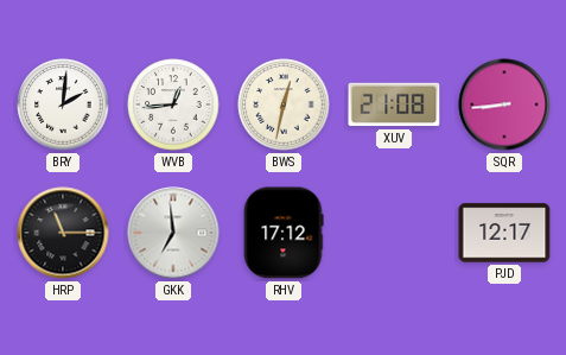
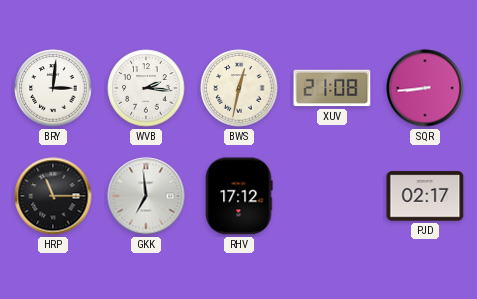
BRY: 2:01 -> 3:01
WVB: 12:44 -> 2:16
PJD: 12:17 -> 02:17
